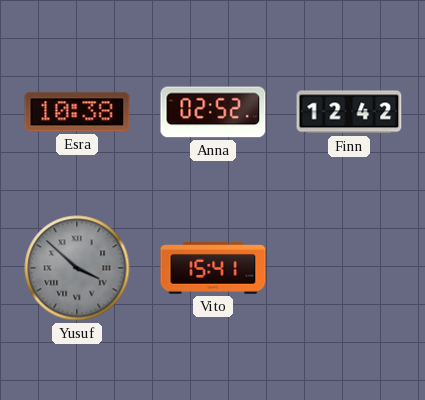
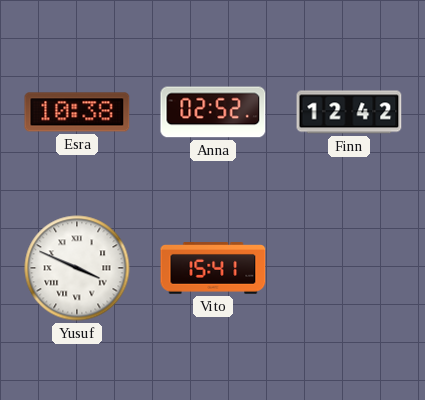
Yusuf: 3:52 -> 3:49
Yusuf dial: grey -> white
